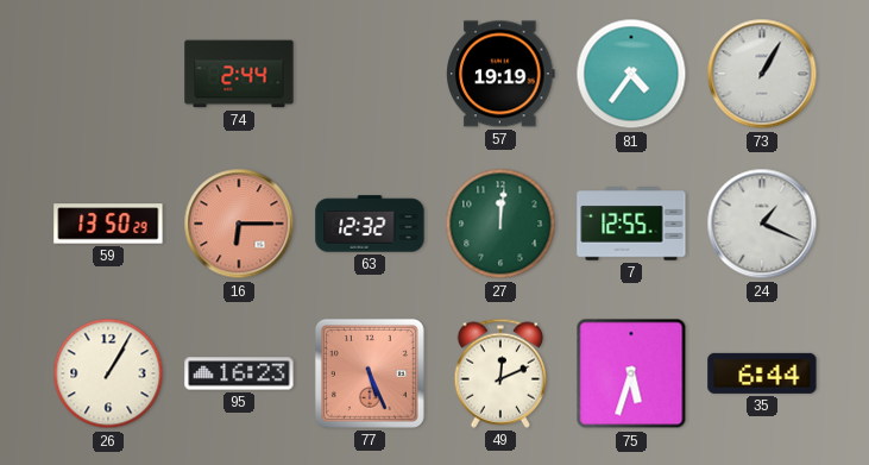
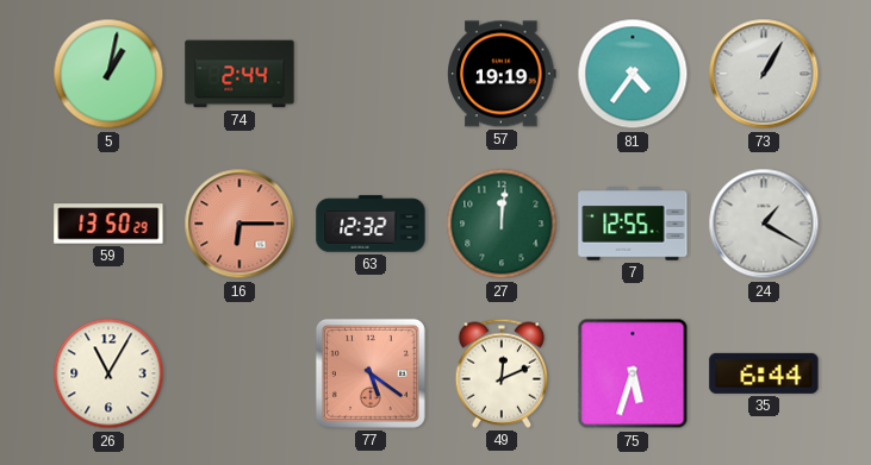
5: none -> 1:02
24: 1:19 -> 1:20
26: 1:05 -> 11:05
95: 16:23 -> none
77: 5:26 -> 5:21
